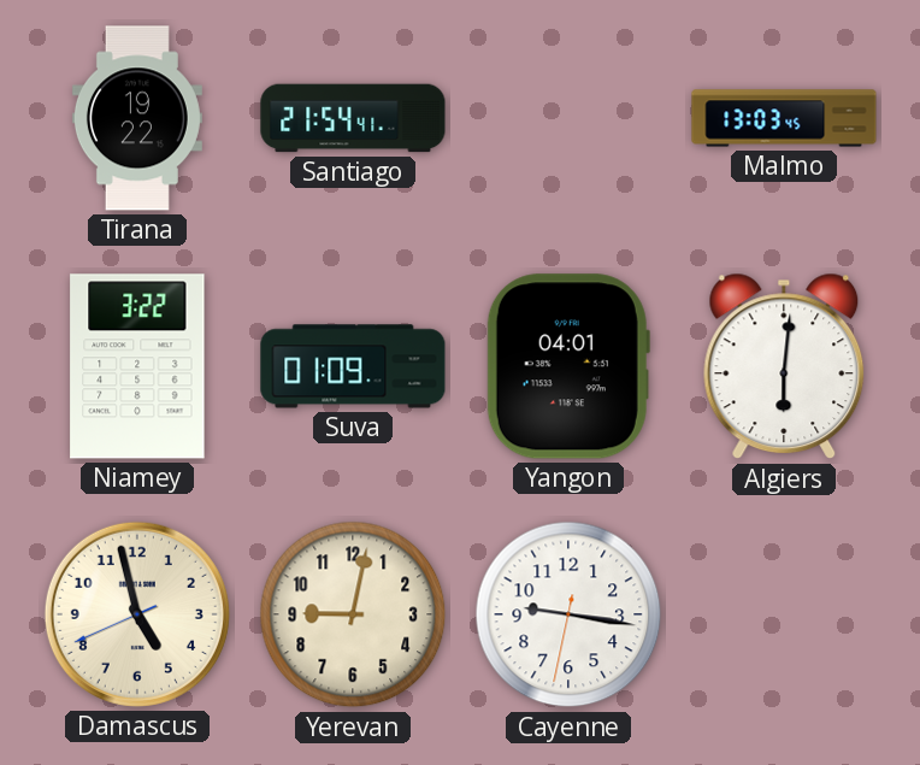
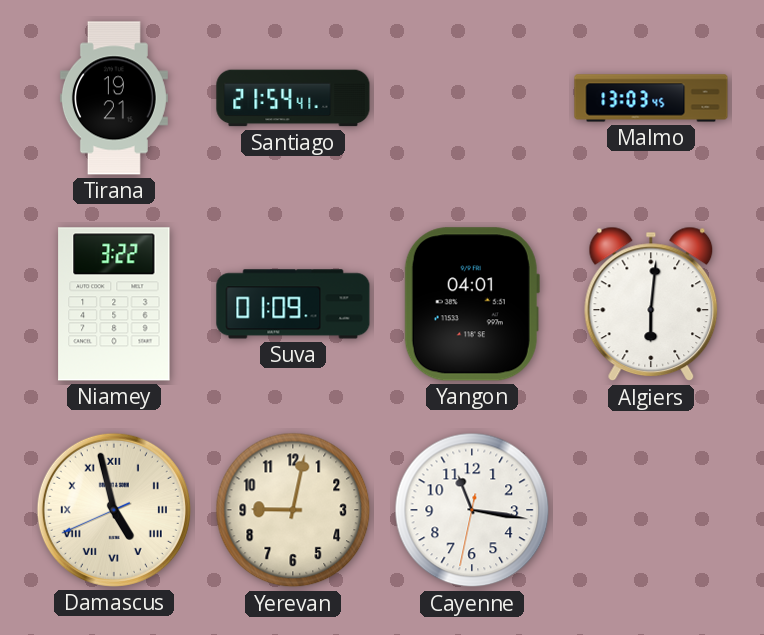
Tirana: 19:22 -> 19:21
Damascus numerals: Arabic -> Roman
Cayenne: 9:16 -> 11:16
